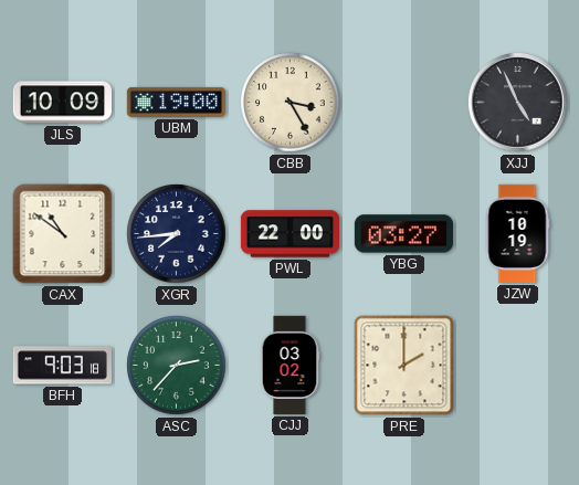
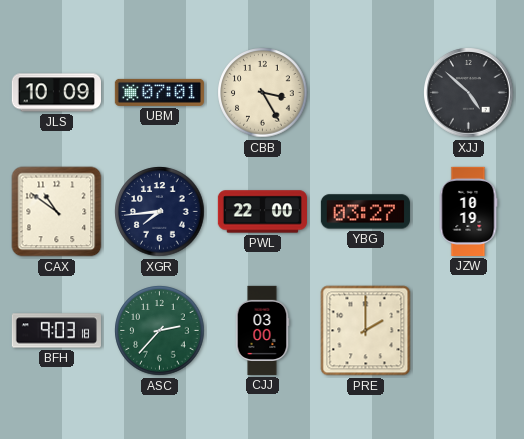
UBM: 19:00 -> 07:01
XJJ: 4:56 -> 4:52
CJJ: 03:02 -> 03:00
